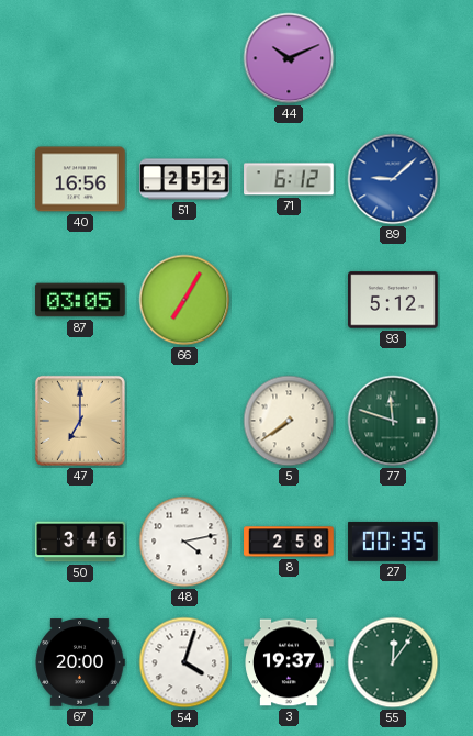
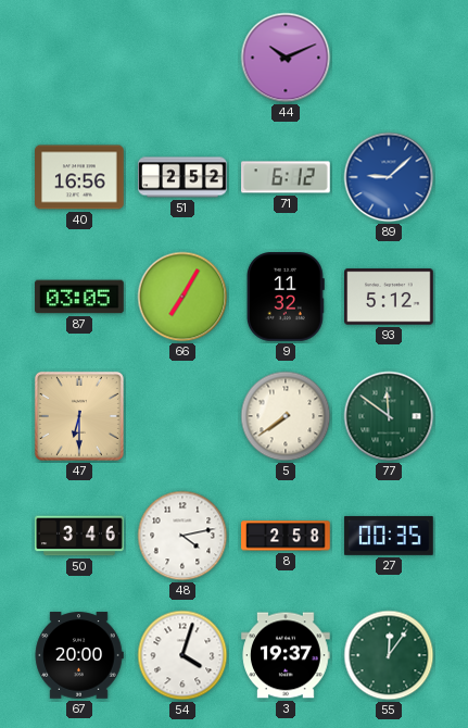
9: none -> 11:32
47: 7:00 -> 6:30
77: 11:48 -> 11:51
